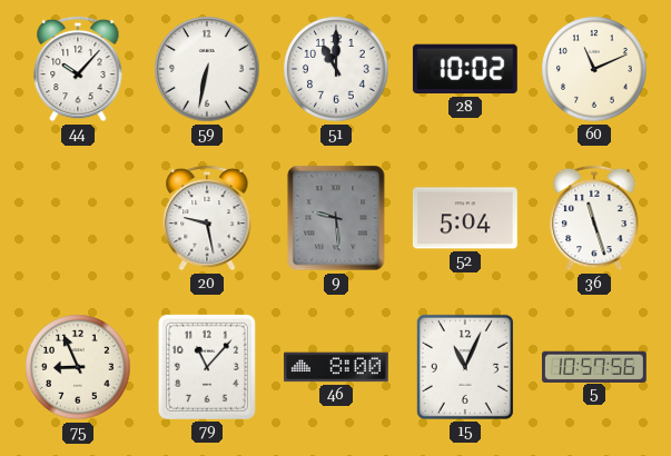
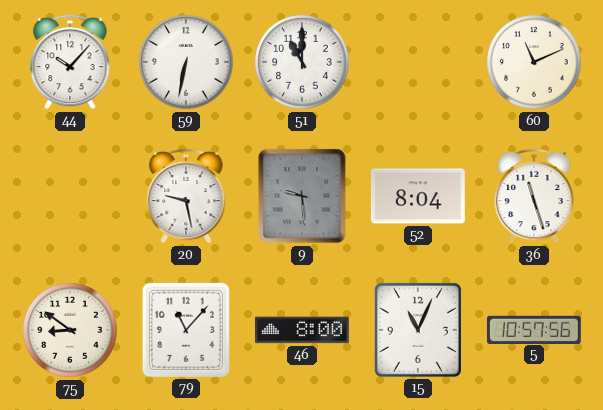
28: 10:02 -> none
52: 5:04 -> 8:04
75: 8:56 -> 8:51
